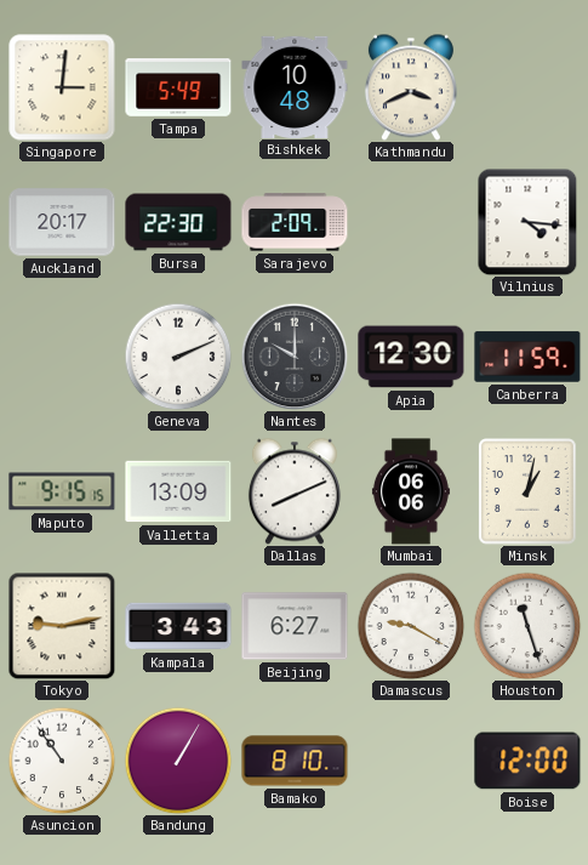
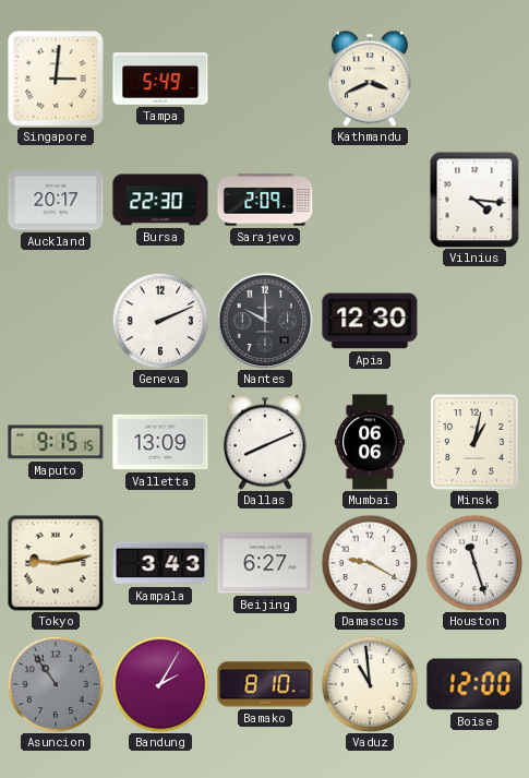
Bishkek: 10:48 -> none
Canberra: 11:59 -> none
Asuncion dial: white -> grey
Bandung: 1:05 -> 2:05
Vaduz: none -> 10:59
